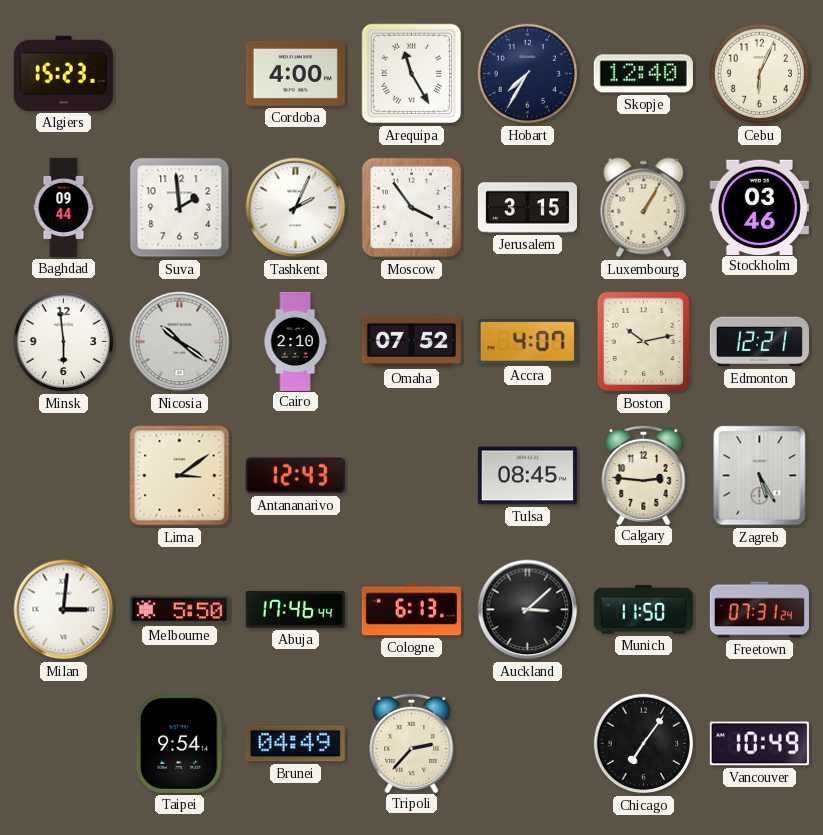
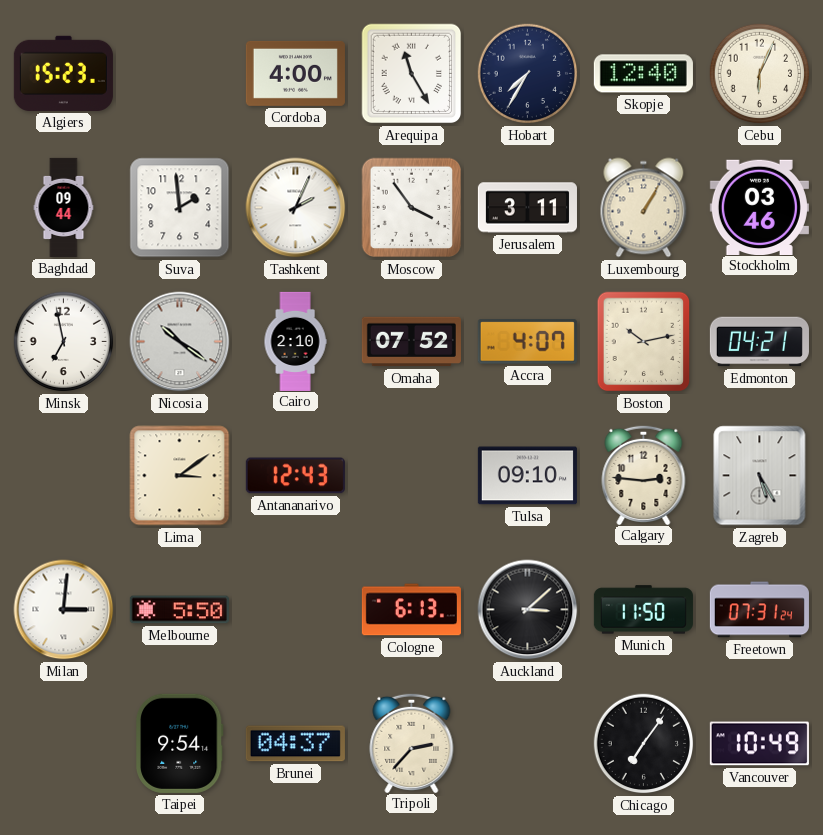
Jerusalem: 3:15 -> 3:11
Minsk: 5:59 -> 6:58
Edmonton: 12:21 -> 04:21
Tulsa: 08:45 -> 09:10
Abuja: 17:46 -> none
Brunei: 04:49 -> 04:37
